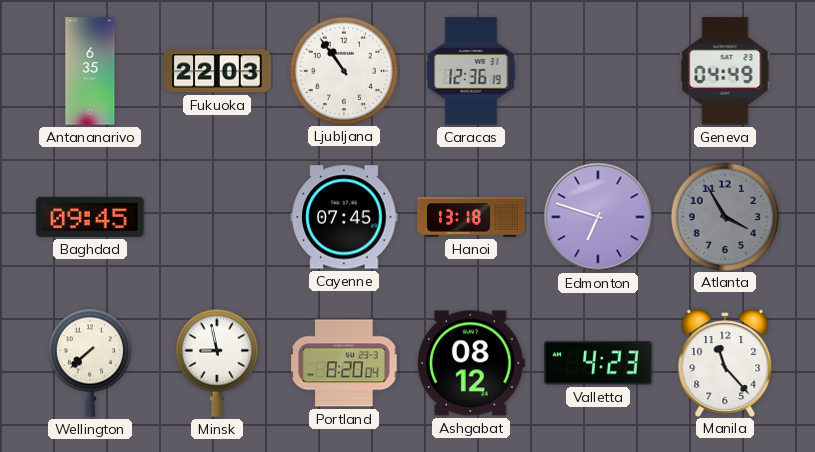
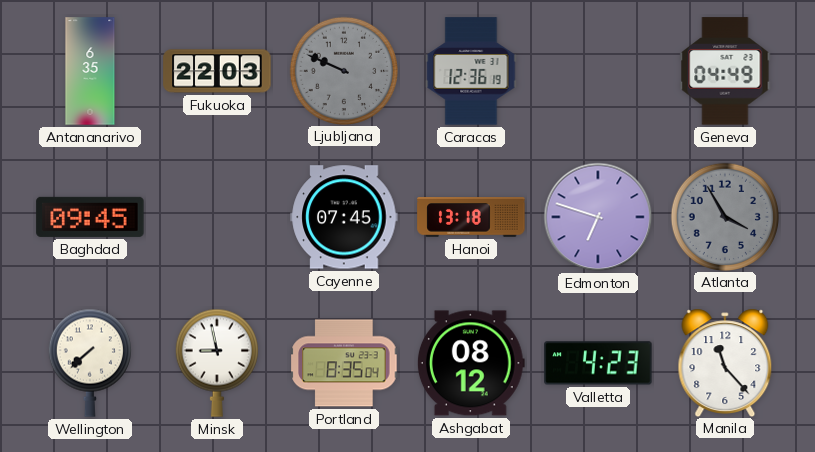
Ljubljana: 10:54 -> 9:49
Ljubljana dial: white -> grey
Portland: 8:20 -> 8:35
